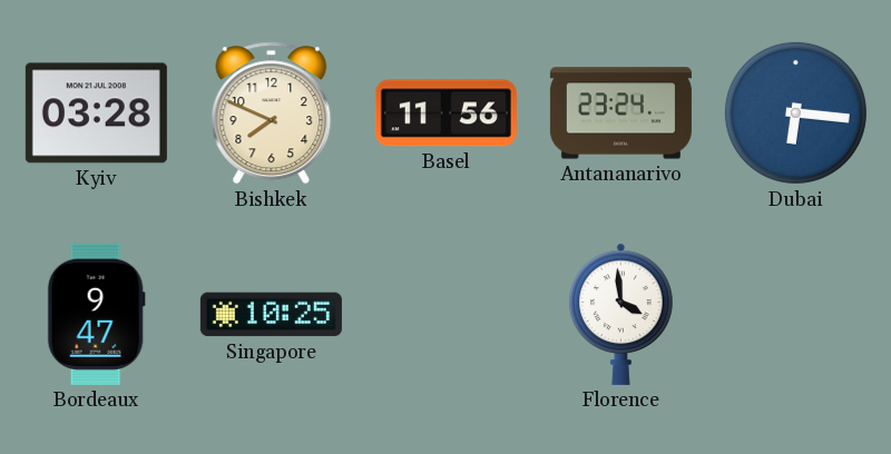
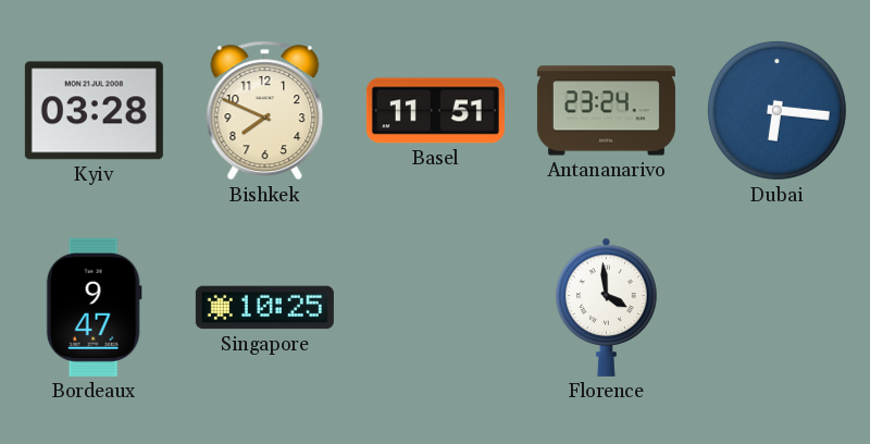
Basel: 11:56 -> 11:51
